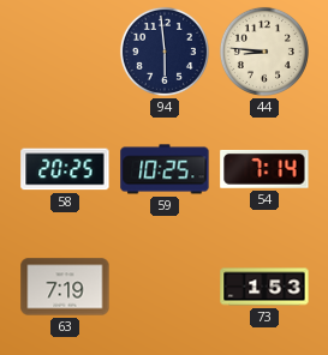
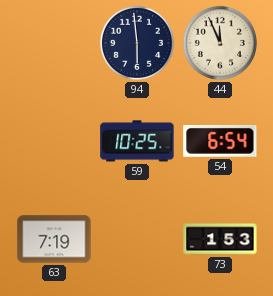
44: 8:46 -> 11:56
58: 20:25 -> none
54: 7:14 -> 6:54
